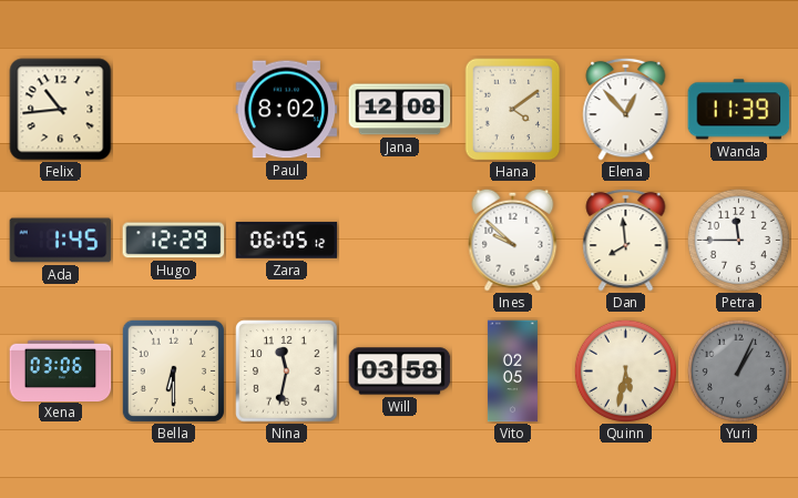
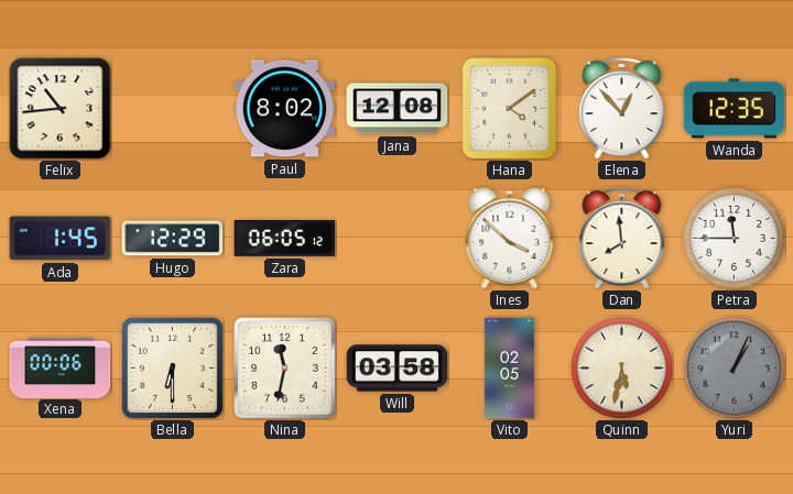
Wanda: 11:39 -> 12:35
Ines: 9:52 -> 3:52
Xena: 03:06 -> 00:06
